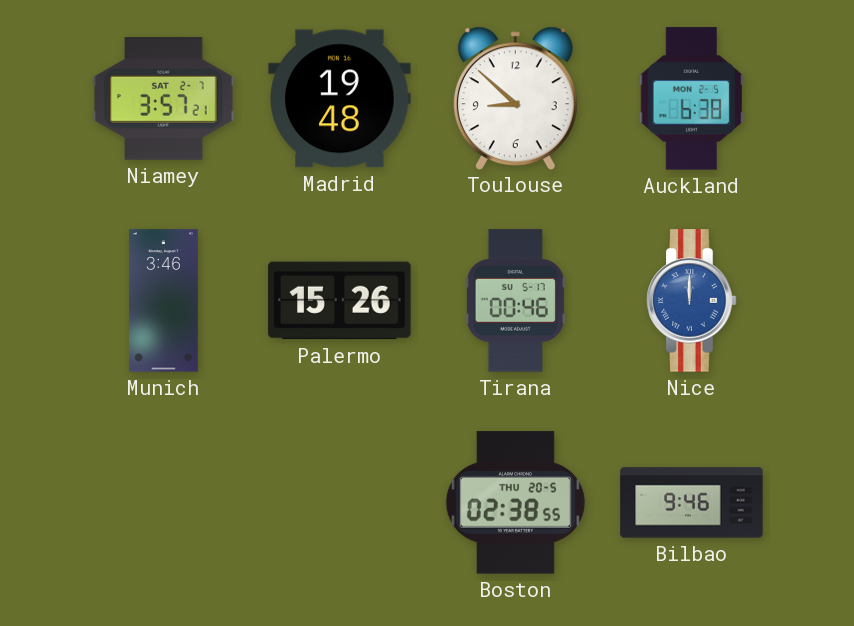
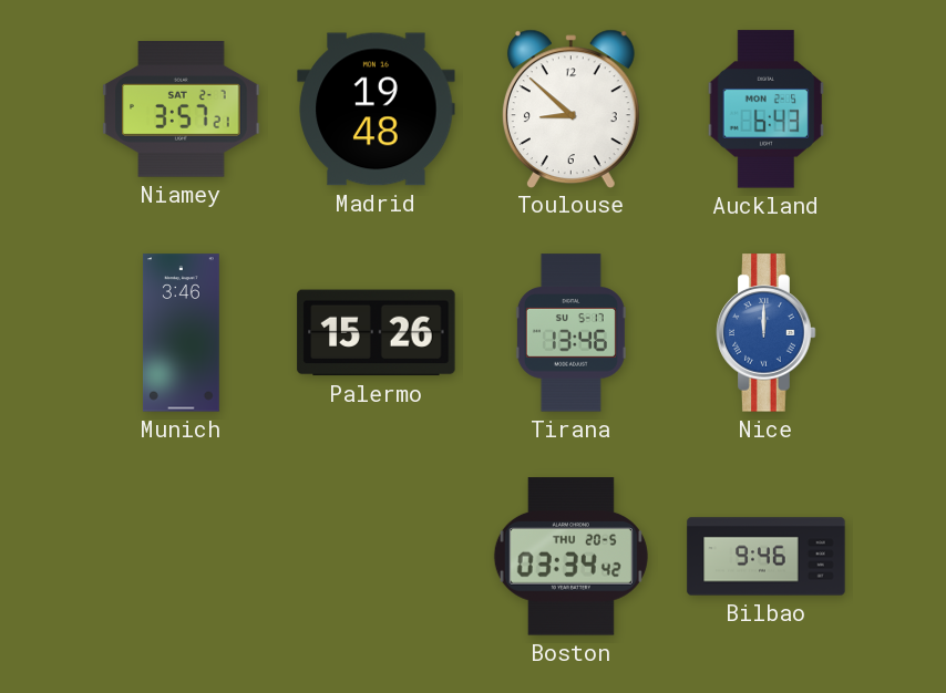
Auckland: 6:38 -> 6:43
Tirana: 00:46 -> 13:46
Boston: 02:38 -> 03:34
